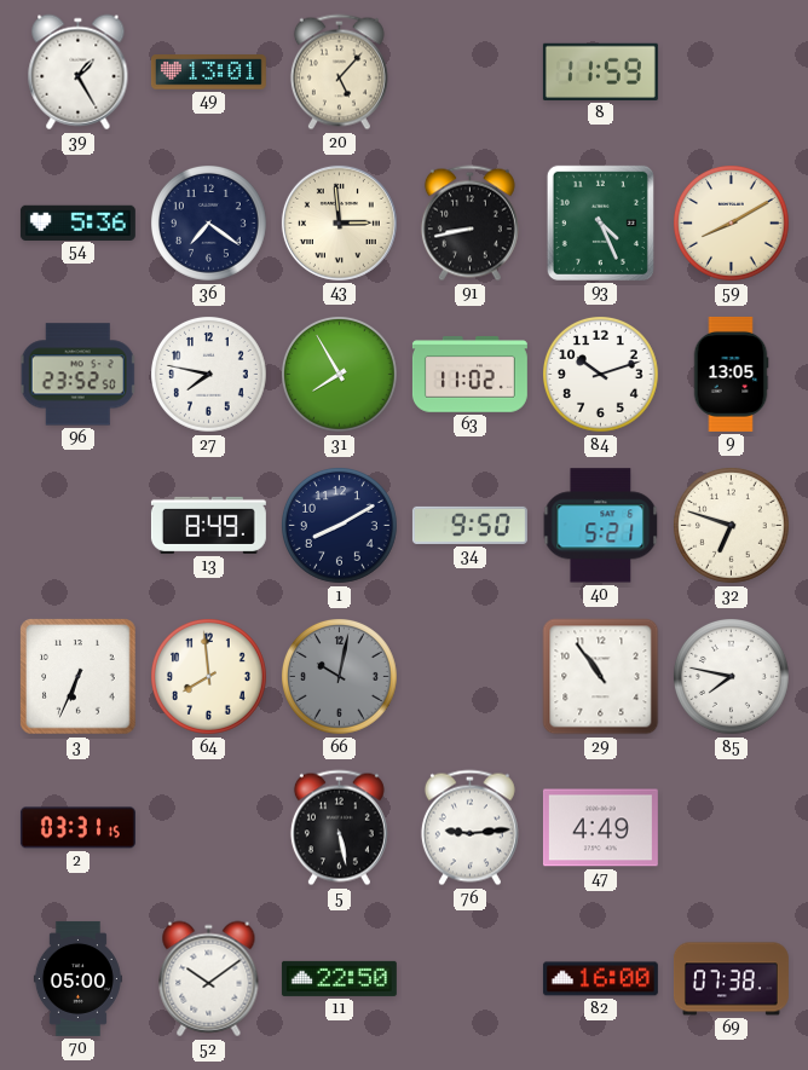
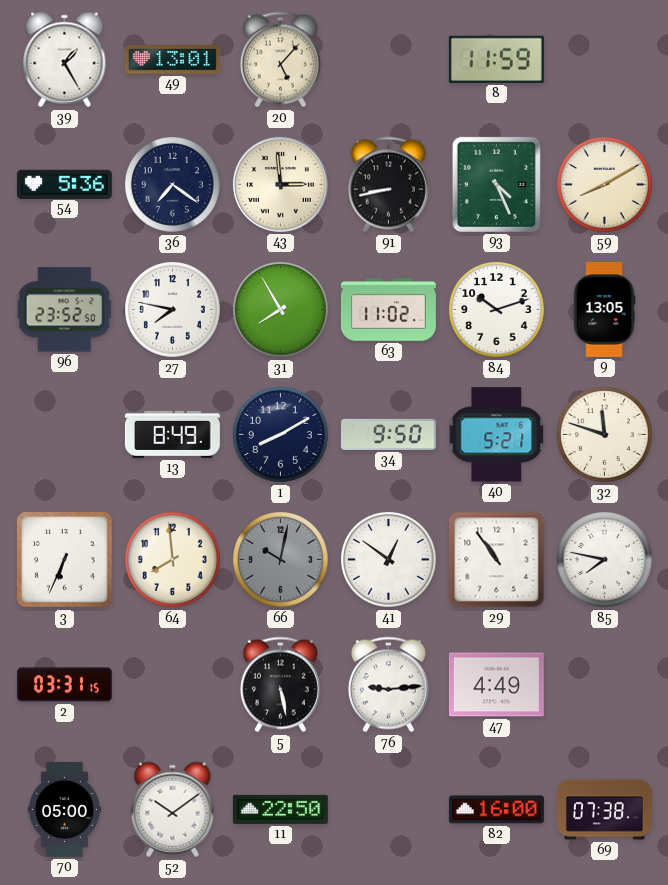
32: 6:48 -> 11:48
41: none -> 12:51
